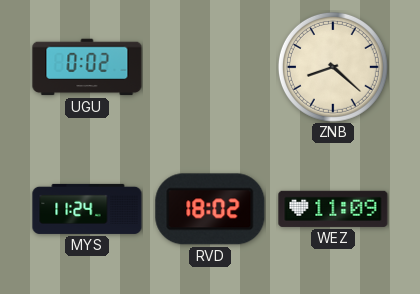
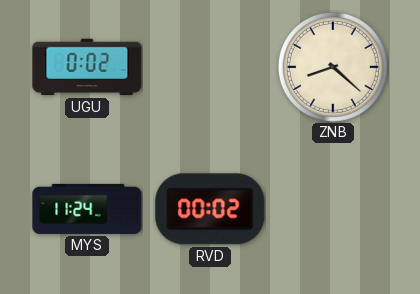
RVD: 18:02 -> 00:02
WEZ: 11:09 -> none
